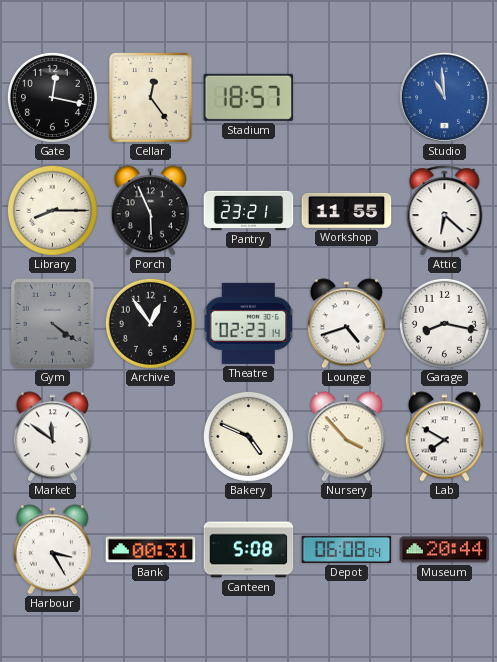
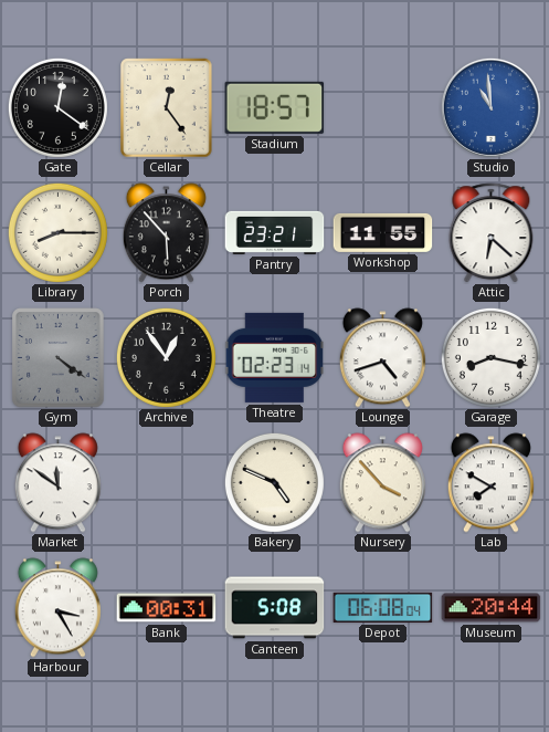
Gate: 12:17 -> 12:21
Porch: 5:56 -> 5:53
